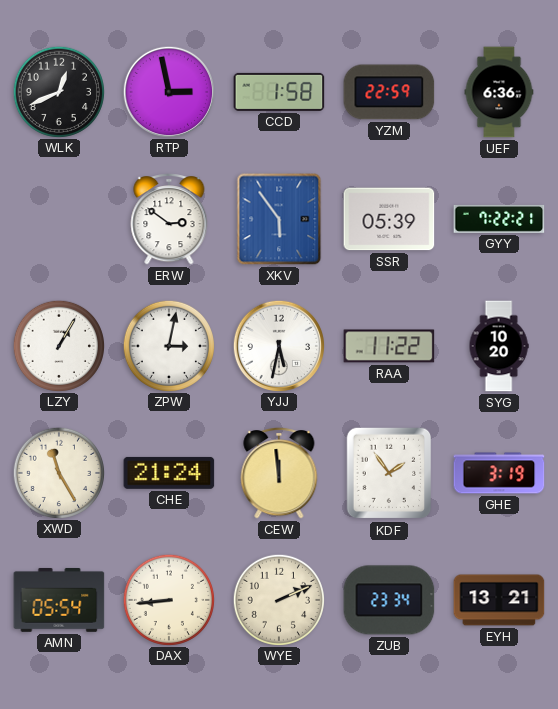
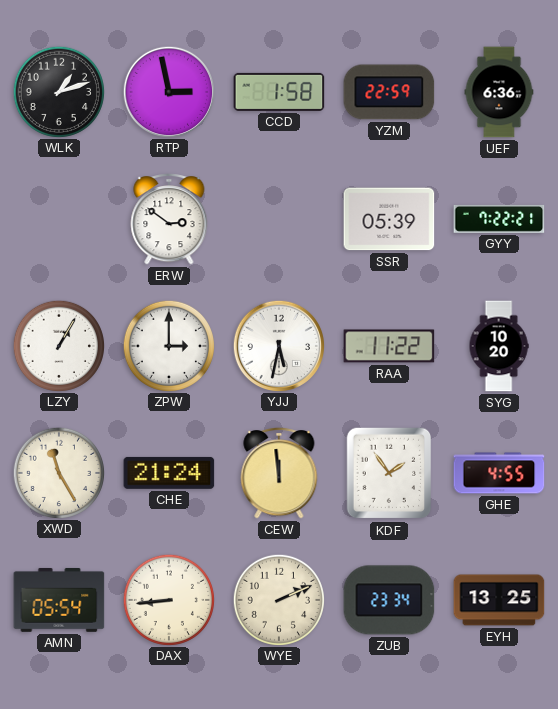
WLK: 12:41 -> 1:12
XKV: 5:54 -> none
ZPW: 3:02 -> 3:00
GHE: 3:19 -> 4:55
EYH: 13:21 -> 13:25
